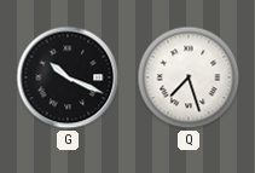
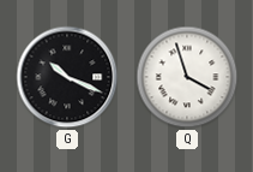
Q: 7:27 -> 3:57
